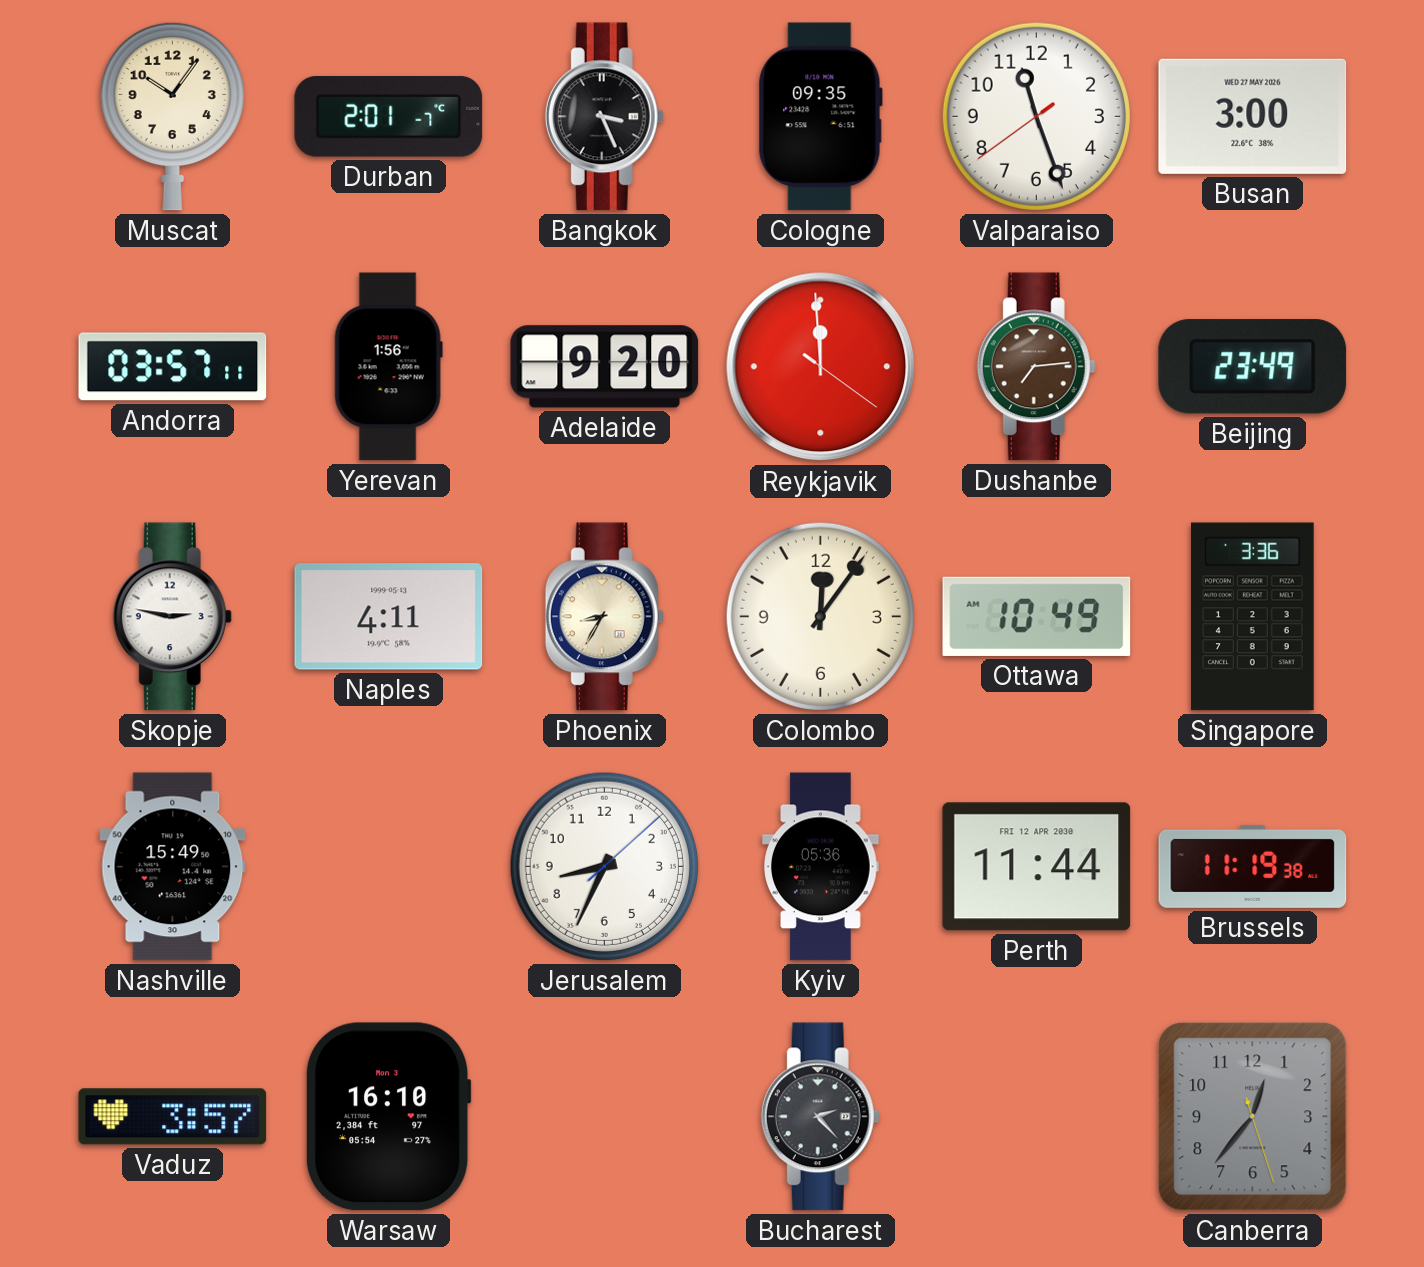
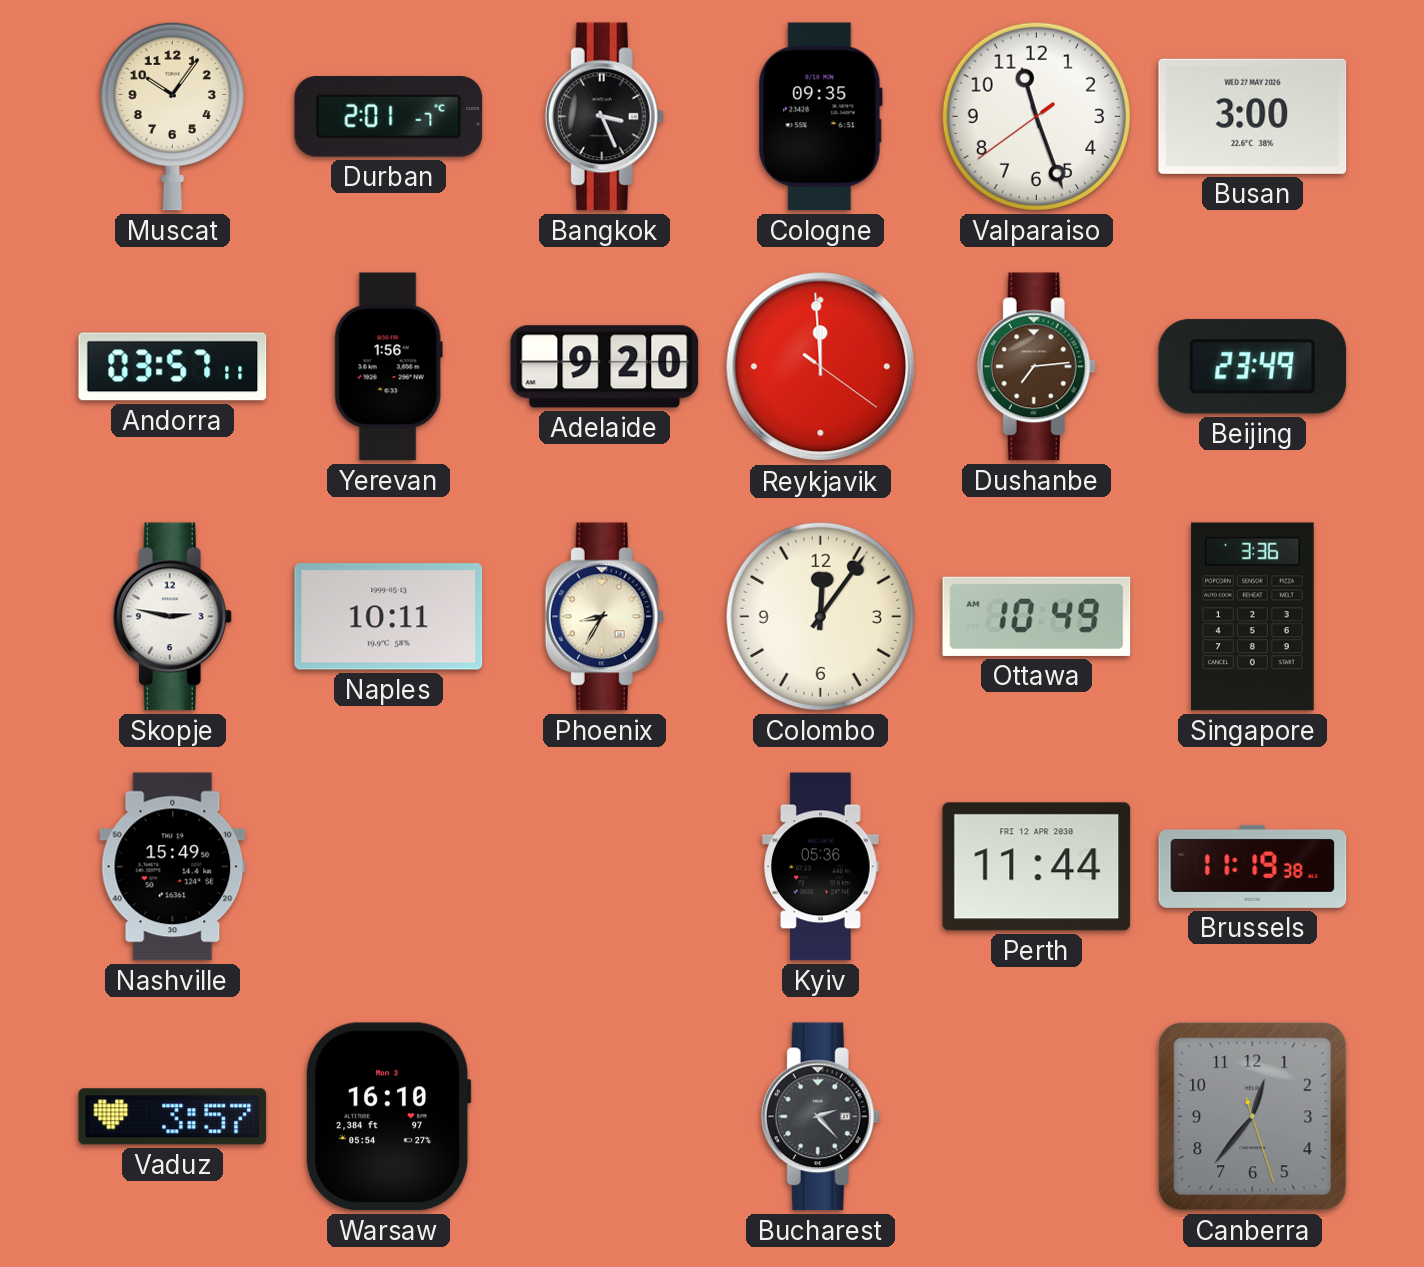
Naples: 4:11 -> 10:11
Jerusalem: 8:34 -> none
